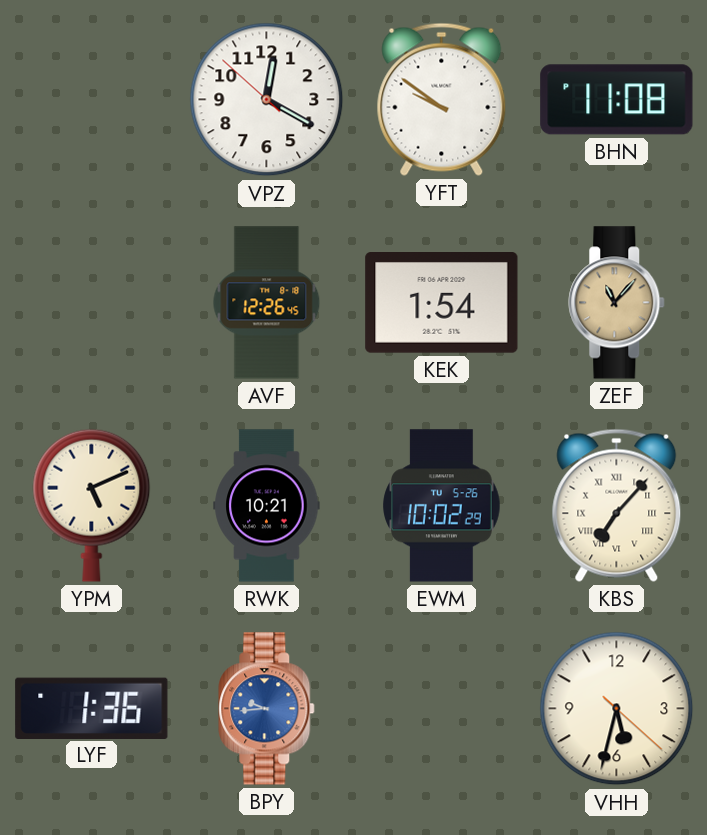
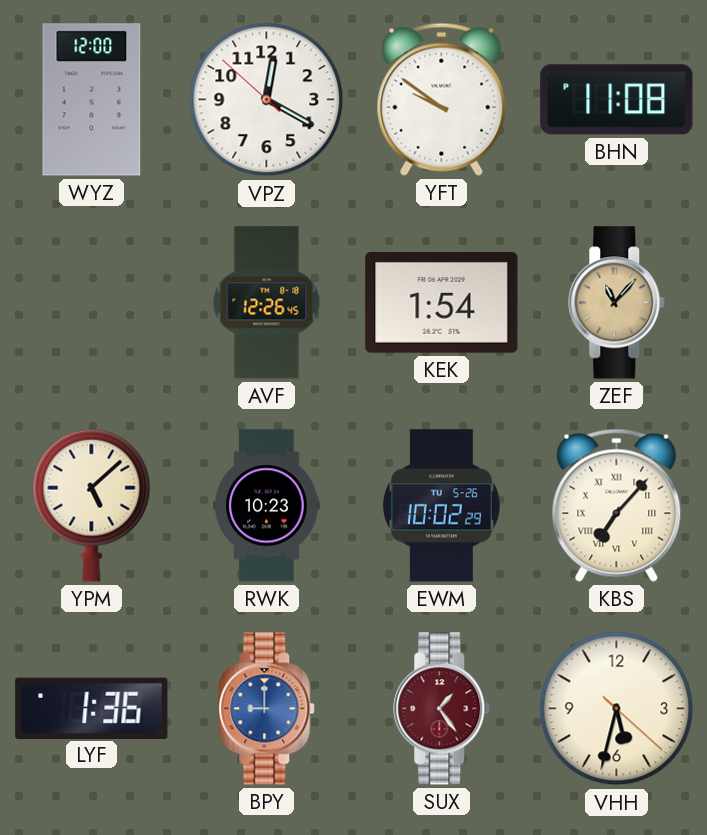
WYZ: none -> 12:00
YPM: 5:11 -> 5:08
RWK: 10:21 -> 10:23
BPY: 9:44 -> 9:00
SUX: none -> 1:24
